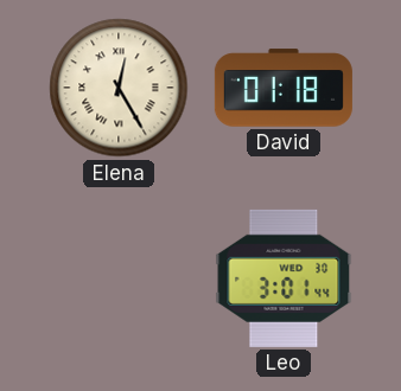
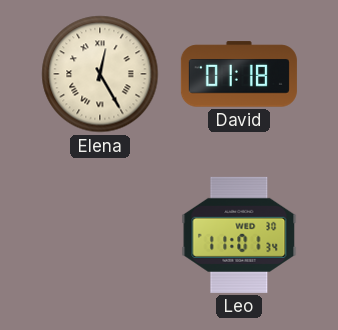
Leo: 3:01 -> 11:01
